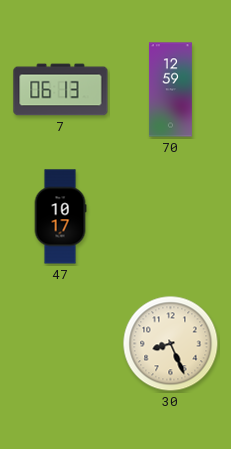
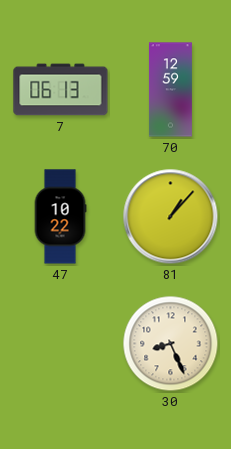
47: 10:17 -> 10:22
81: none -> 1:07
